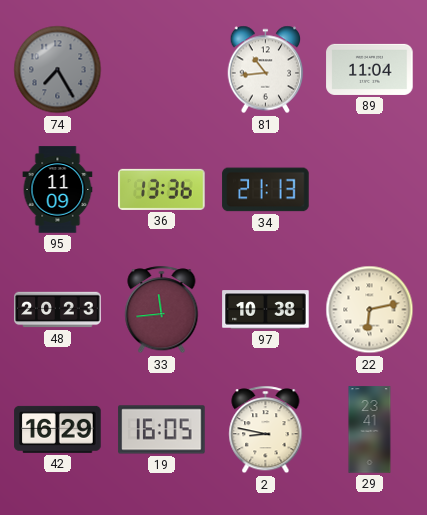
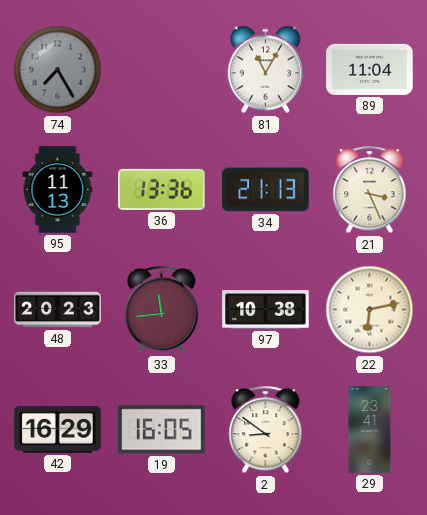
81: 10:44 -> 11:05
95: 11:09 -> 11:13
21: none -> 3:26
2: 8:47 -> 8:51
